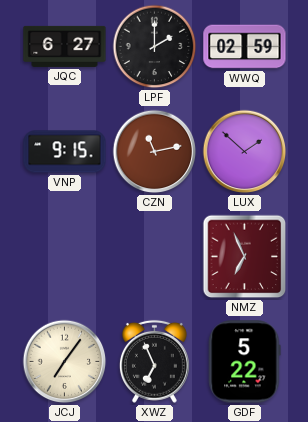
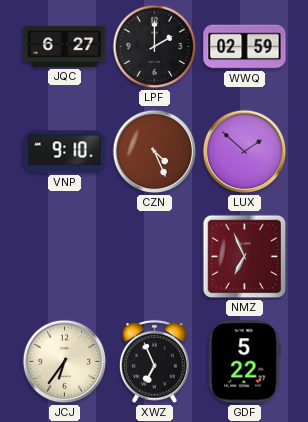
VNP: 9:15 -> 9:10
CZN: 11:13 -> 4:26
JCJ: 7:06 -> 6:36
